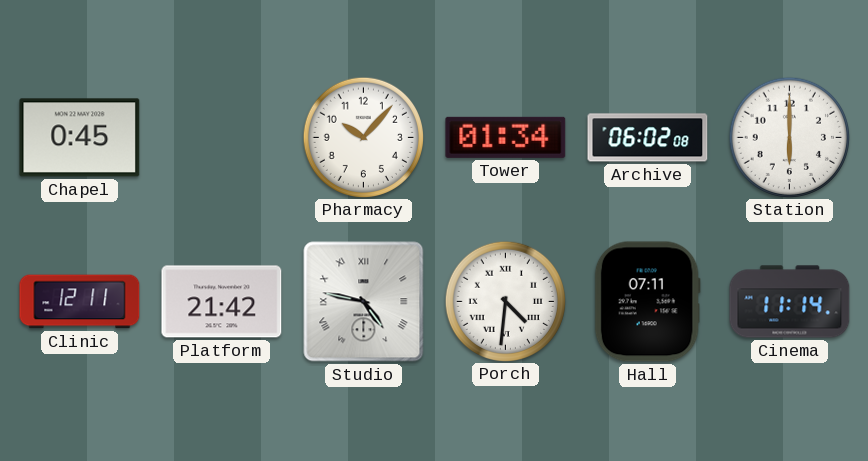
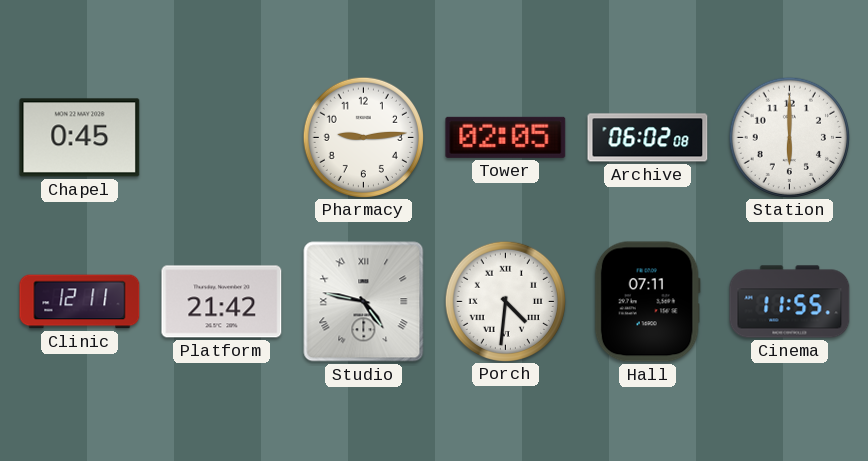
Pharmacy: 10:07 -> 9:14
Tower: 01:34 -> 02:05
Cinema: 11:14 -> 11:55
